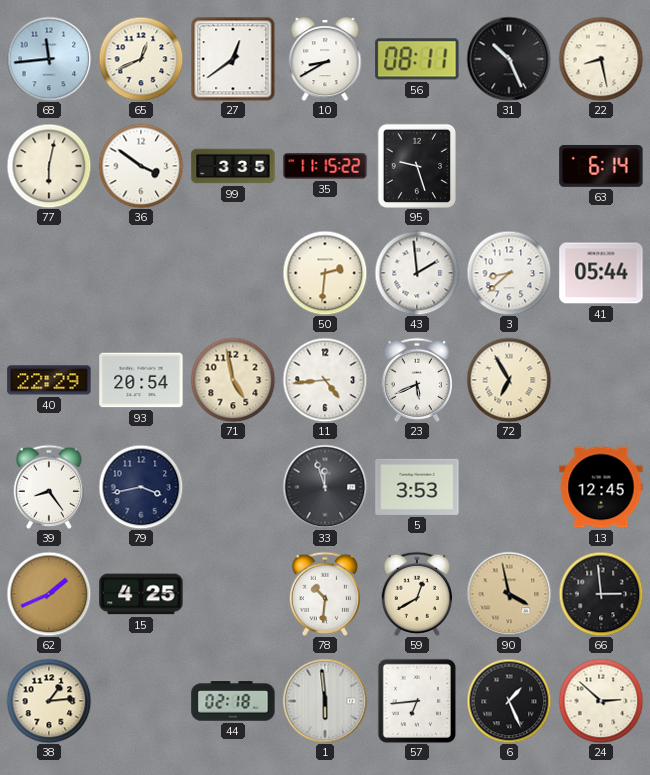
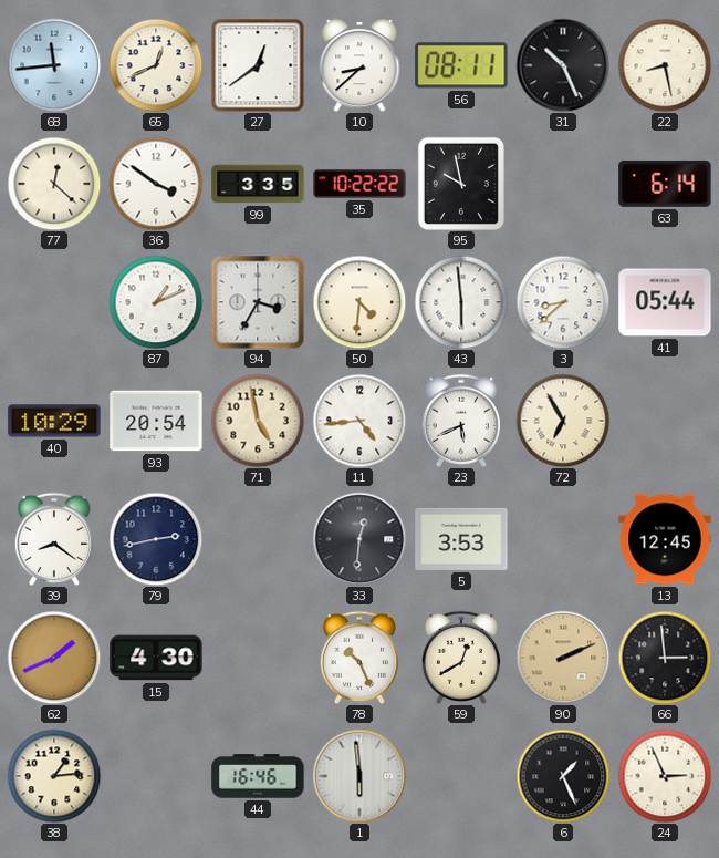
10: 8:40 -> 8:38
77: 6:02 -> 12:22
35: 11:15 -> 10:22
95: 9:27 -> 9:58
87: none -> 1:11
94: none -> 3:35
50: 2:31 -> 4:31
43: 1:59 -> 5:59
40: 22:29 -> 10:29
39: 8:24 -> 8:21
79: 3:43 -> 2:43
33: 11:57 -> 12:31
15: 4:25 -> 4:30
78: 10:31 -> 10:26
90: 3:58 -> 2:11
44: 02:18 -> 16:46
57: 6:44 -> none
24: 2:52 -> 2:56
